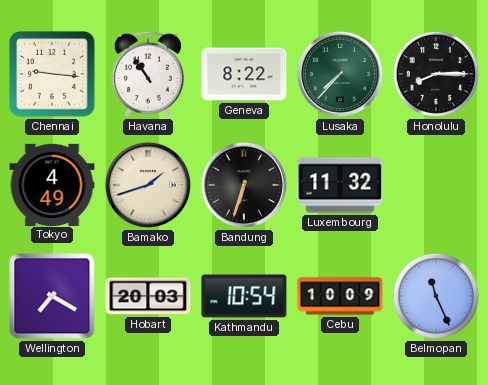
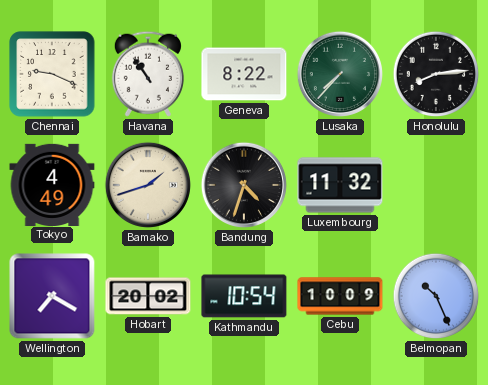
Chennai: 9:16 -> 9:19
Honolulu: 8:15 -> 8:14
Bandung: 6:33 -> 4:33
Hobart: 20:03 -> 20:02
Belmopan: 11:26 -> 10:26
